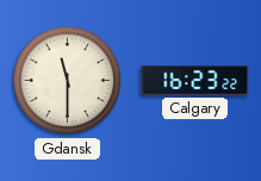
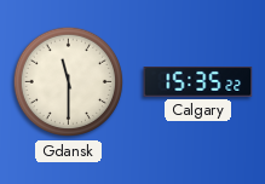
Calgary: 16:23 -> 15:35
